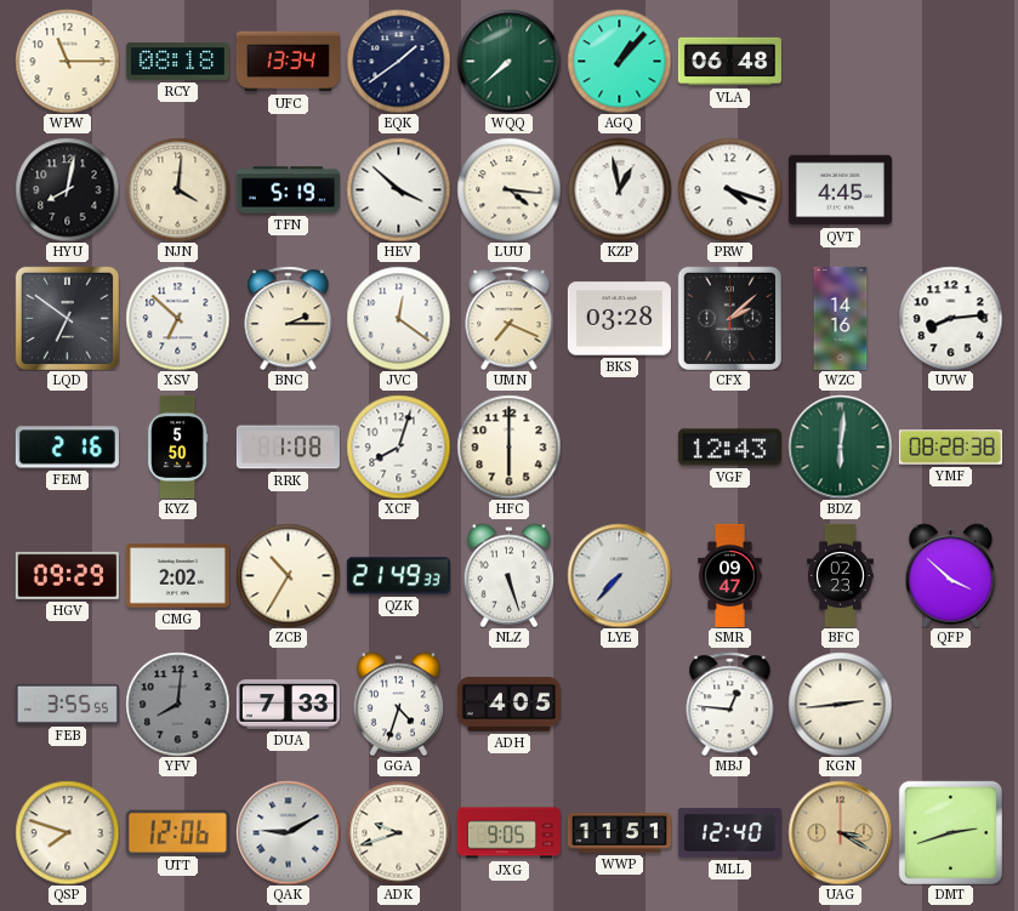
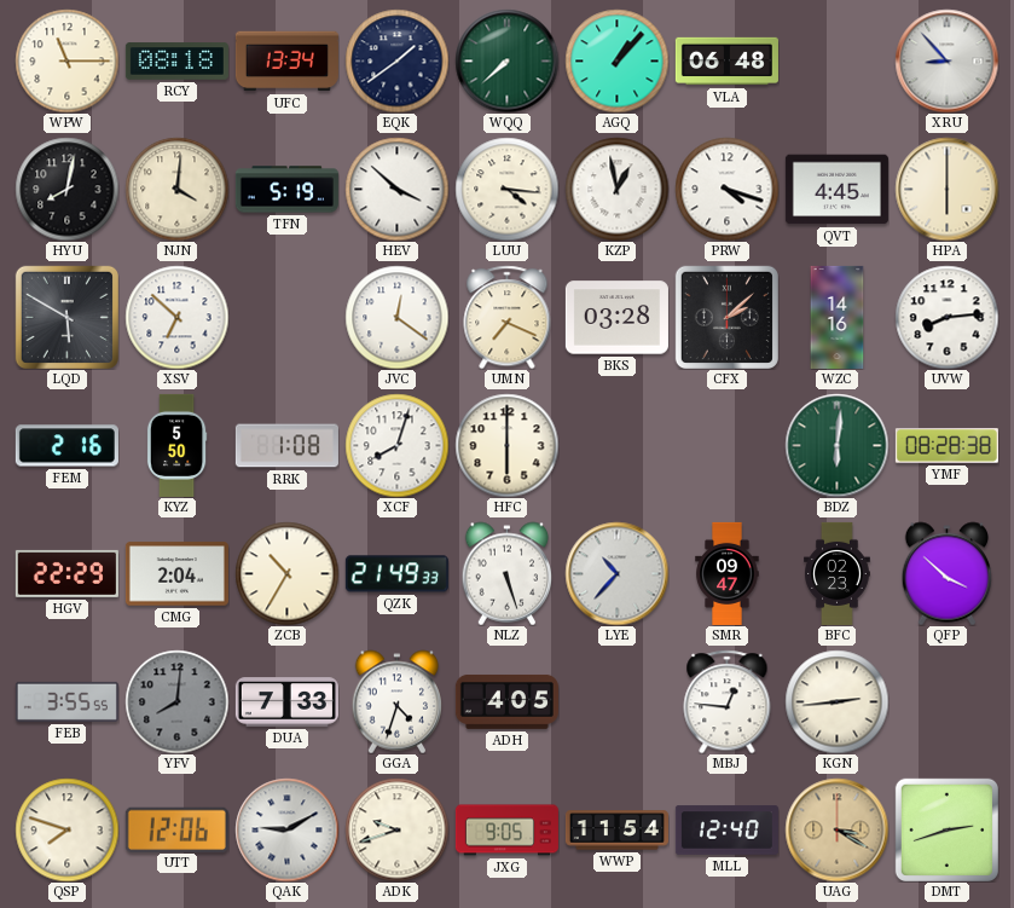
XRU: none -> 8:53
HPA: none -> 6:00
LQD: 6:51 -> 5:50
BNC: 2:15 -> none
VGF: 12:43 -> none
HGV: 09:29 -> 22:29
CMG: 2:02 -> 2:04
LYE: 7:37 -> 10:37
WWP: 11:51 -> 11:54
